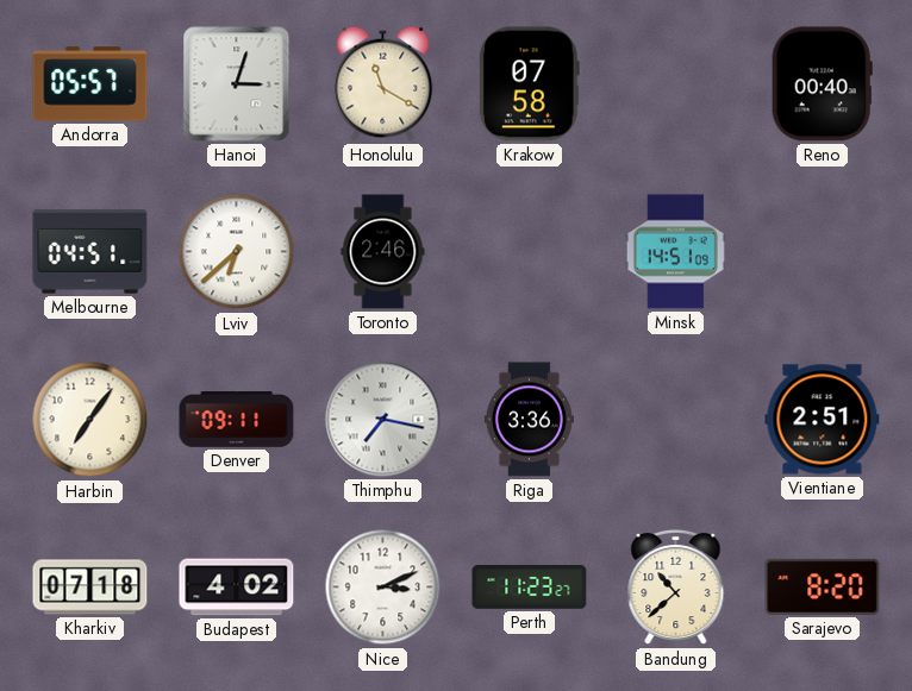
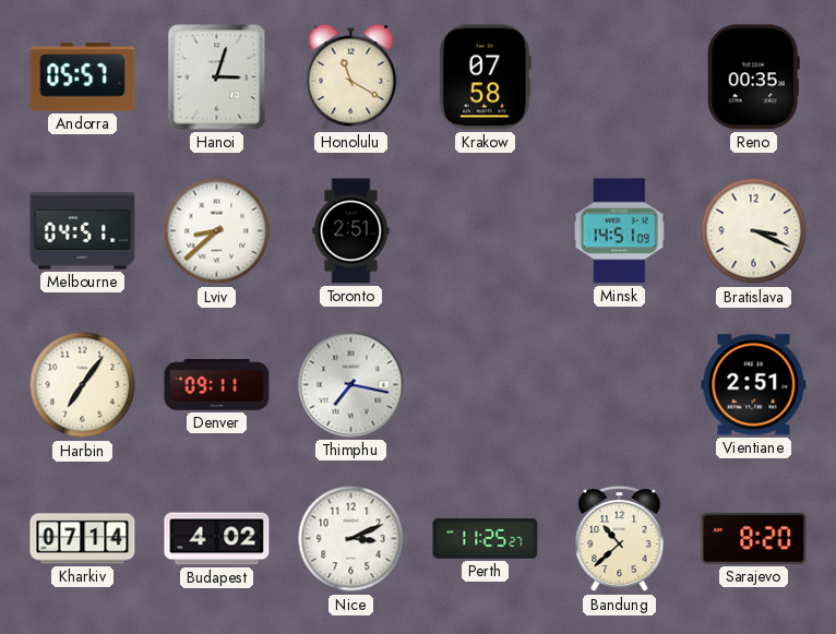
Reno: 00:40 -> 00:35
Lviv: 6:38 -> 8:38
Toronto: 2:46 -> 2:51
Bratislava: none -> 3:19
Riga: 3:36 -> none
Kharkiv: 07:18 -> 07:14
Perth: 11:23 -> 11:25
